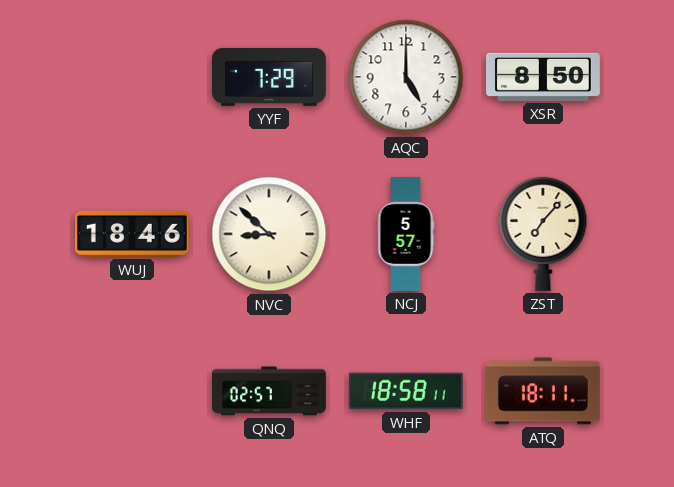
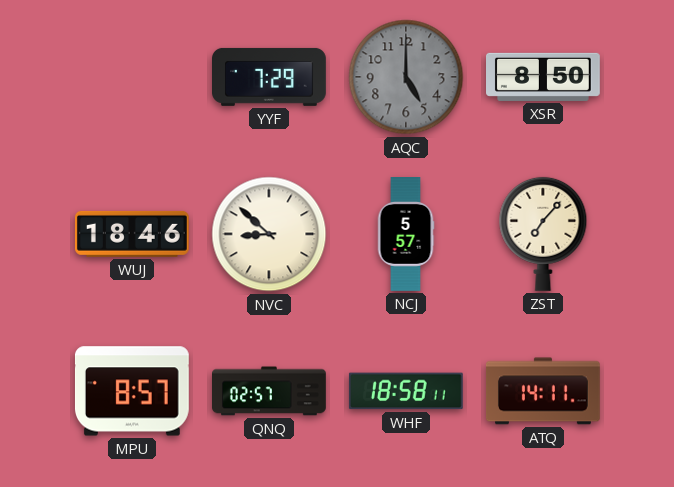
AQC dial: white -> grey
MPU: none -> 8:57
ATQ: 18:11 -> 14:11
